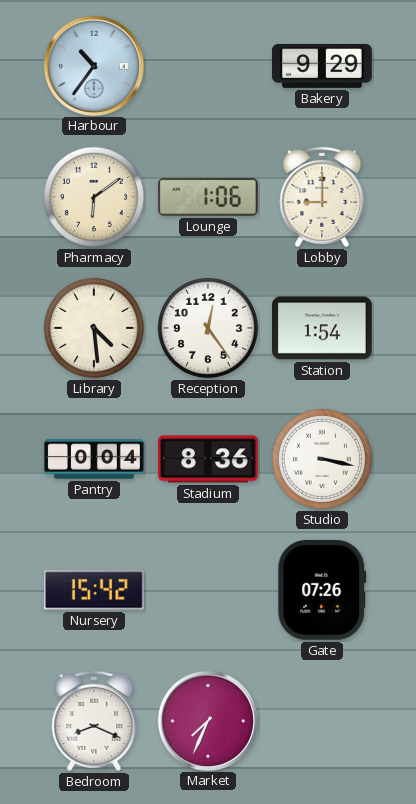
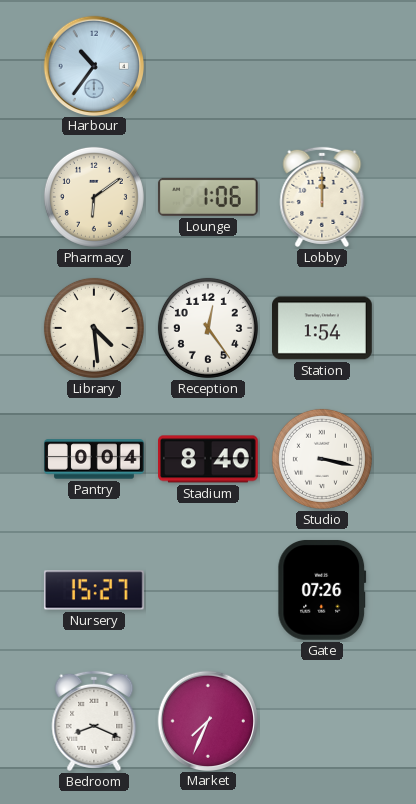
Bakery: 9:29 -> none
Lobby: 9:00 -> 12:00
Stadium: 8:36 -> 8:40
Nursery: 15:42 -> 15:27
